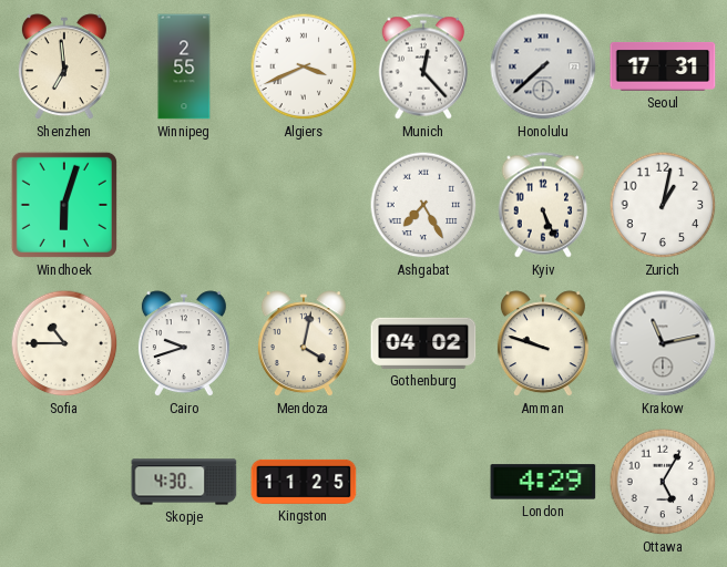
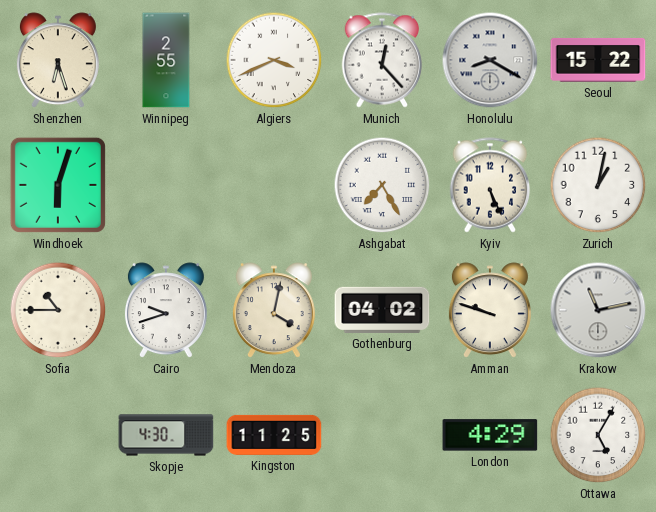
Shenzhen: 6:59 -> 6:27
Honolulu: 7:38 -> 8:20
Seoul: 17:31 -> 15:22
